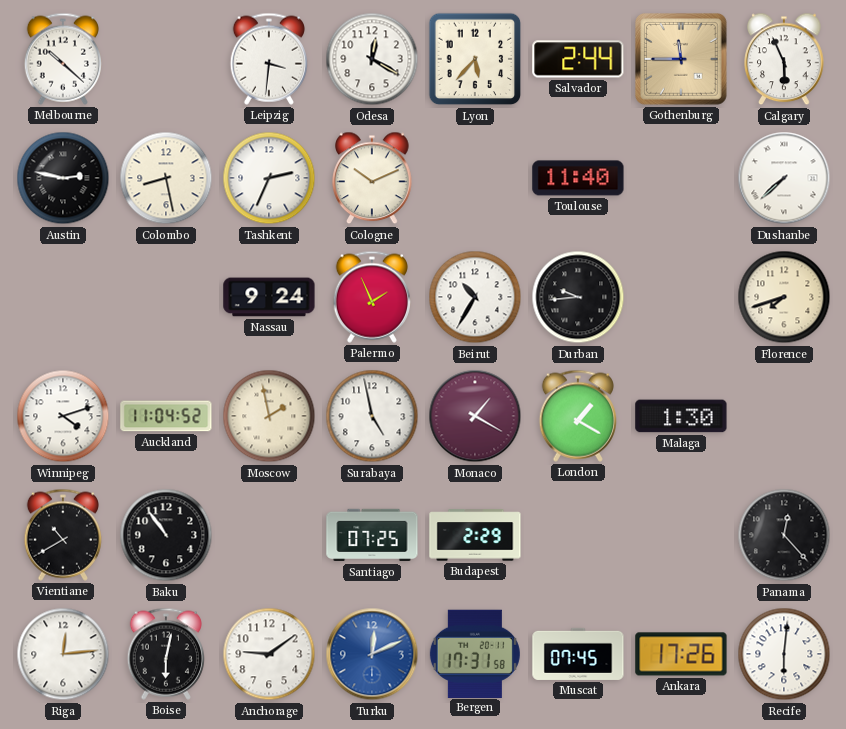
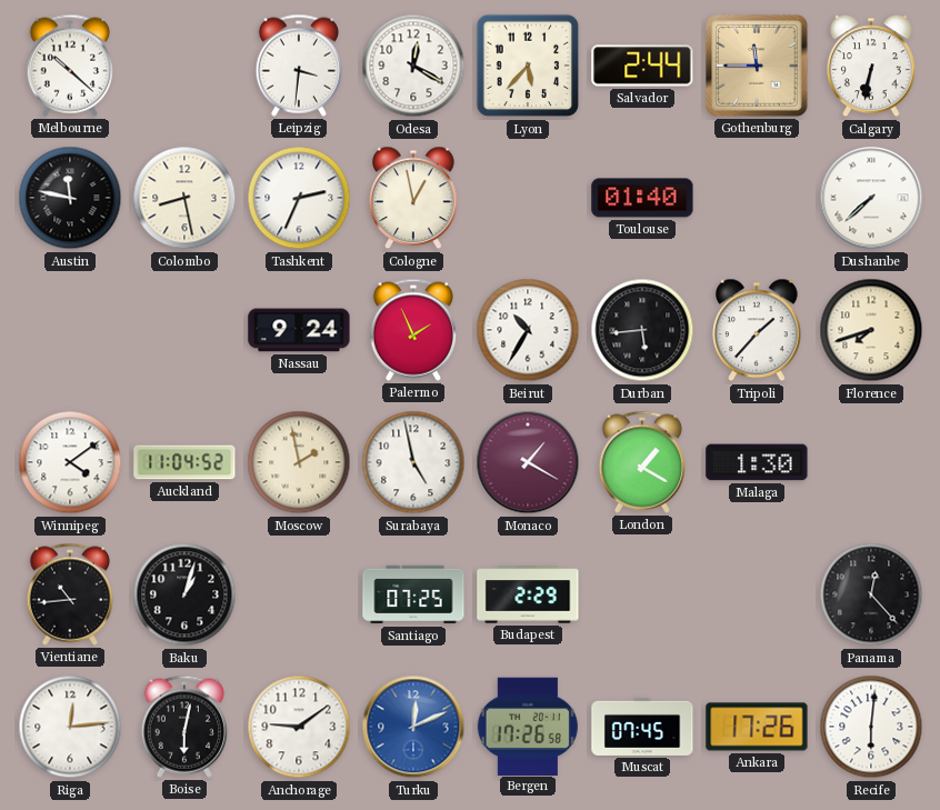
Calgary: 5:56 -> 6:32
Austin: 2:47 -> 11:47
Cologne: 10:11 -> 12:58
Toulouse: 11:40 -> 01:40
Durban: 9:44 -> 5:44
Tripoli: none -> 1:37
Winnipeg: 4:12 -> 4:09
Vientiane: 10:40 -> 10:44
Baku: 10:54 -> 1:03
Bergen: 17:31 -> 17:26
